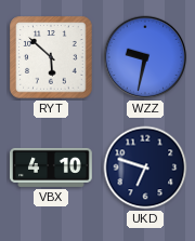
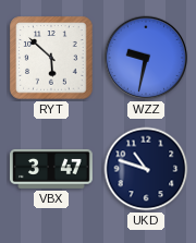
VBX: 4:10 -> 3:47
UKD: 6:48 -> 10:48
